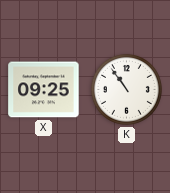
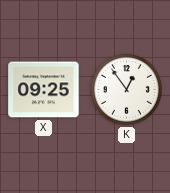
K: 10:54 -> 12:54
